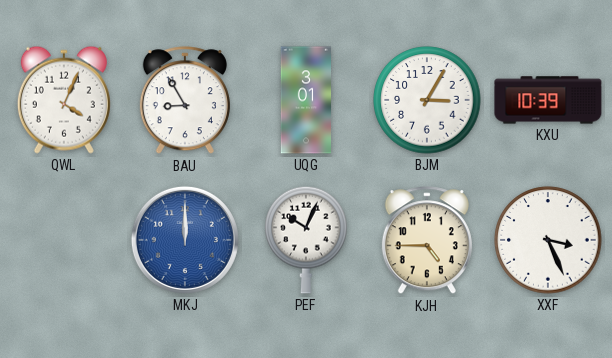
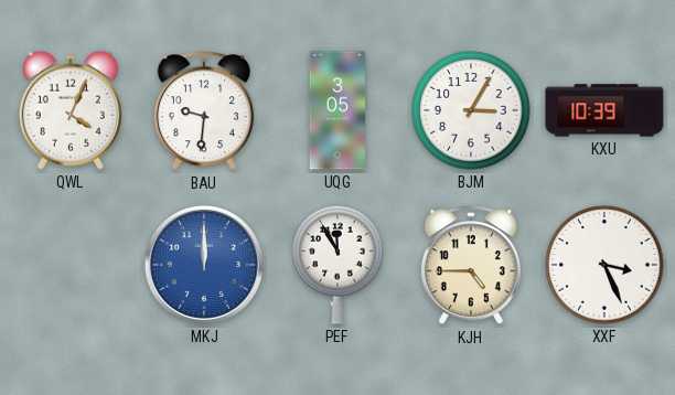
BAU: 8:55 -> 9:31
UQG: 3:01 -> 3:05
PEF: 10:04 -> 11:55
